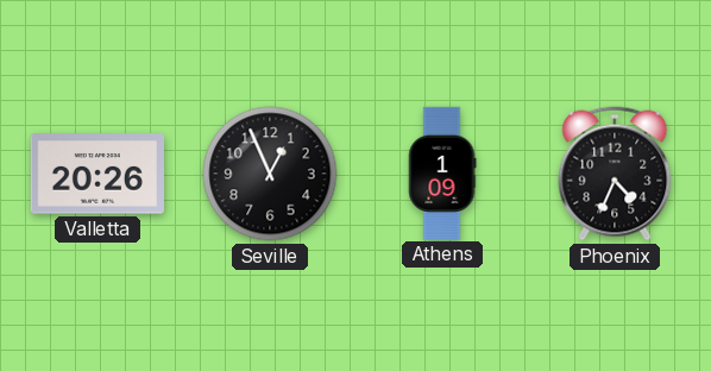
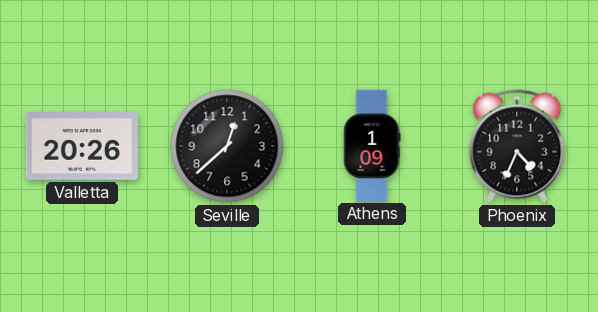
Seville: 12:56 -> 12:38
